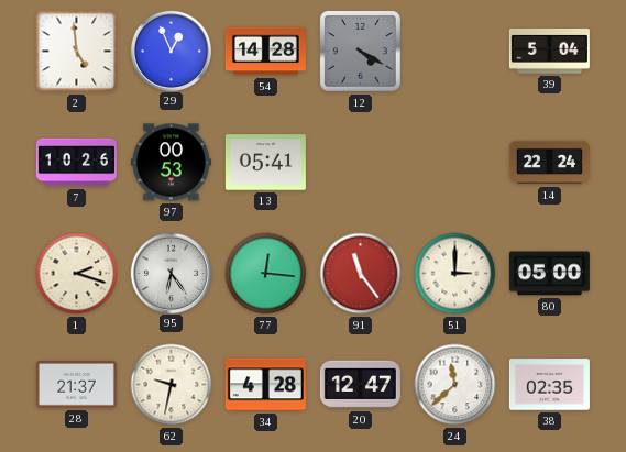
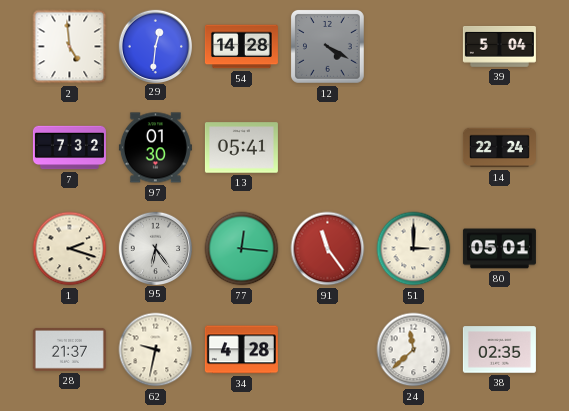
29: 12:56 -> 12:31
7: 10:26 -> 7:32
97: 00:53 -> 01:30
80: 05:00 -> 05:01
20: 12:47 -> none
